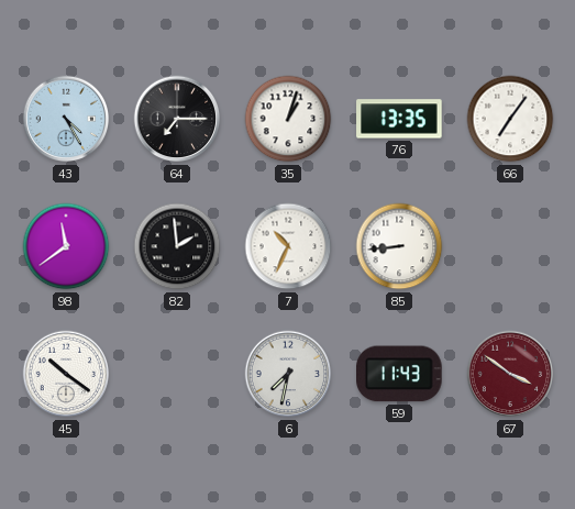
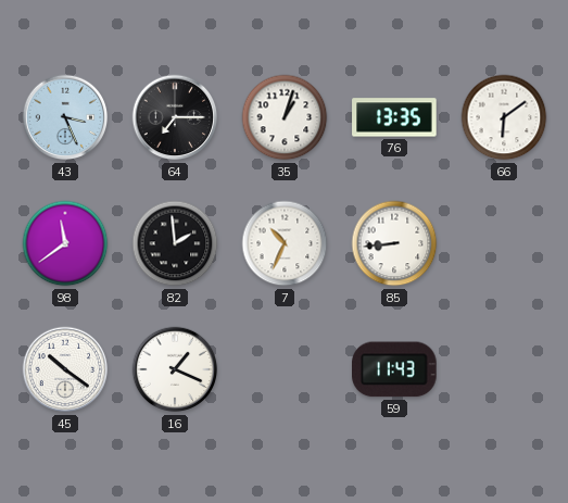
43: 4:25 -> 3:26
66: 7:06 -> 6:09
16: none -> 1:19
6: 7:32 -> none
67: 3:51 -> none
